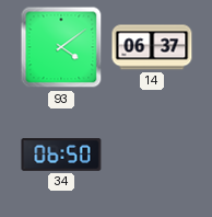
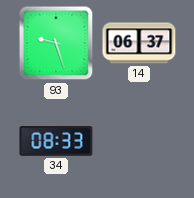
93: 4:09 -> 9:27
34: 06:50 -> 08:33
